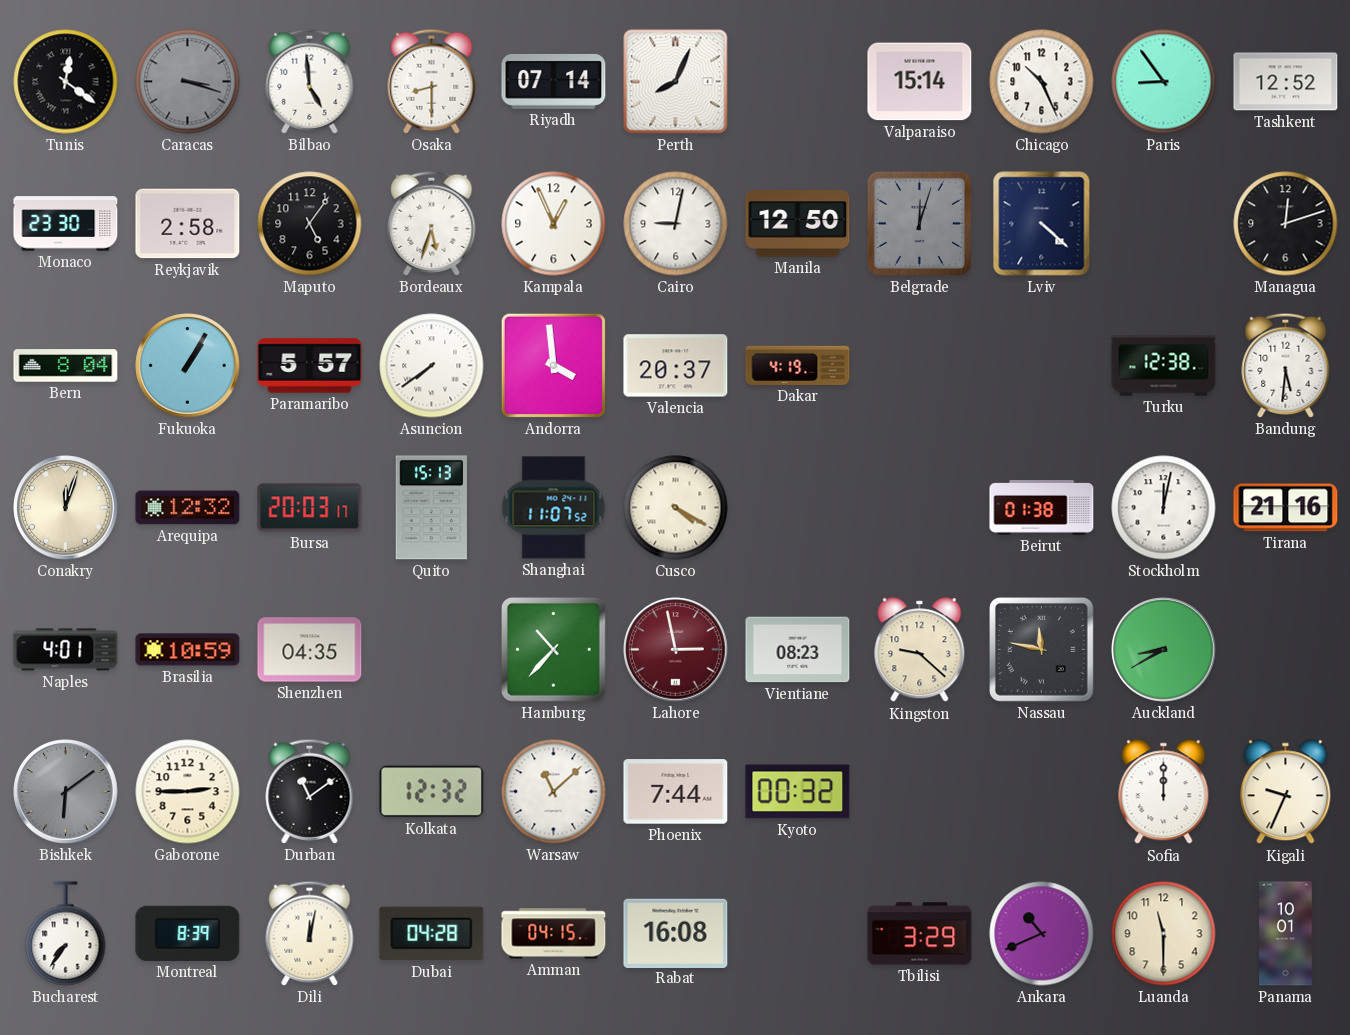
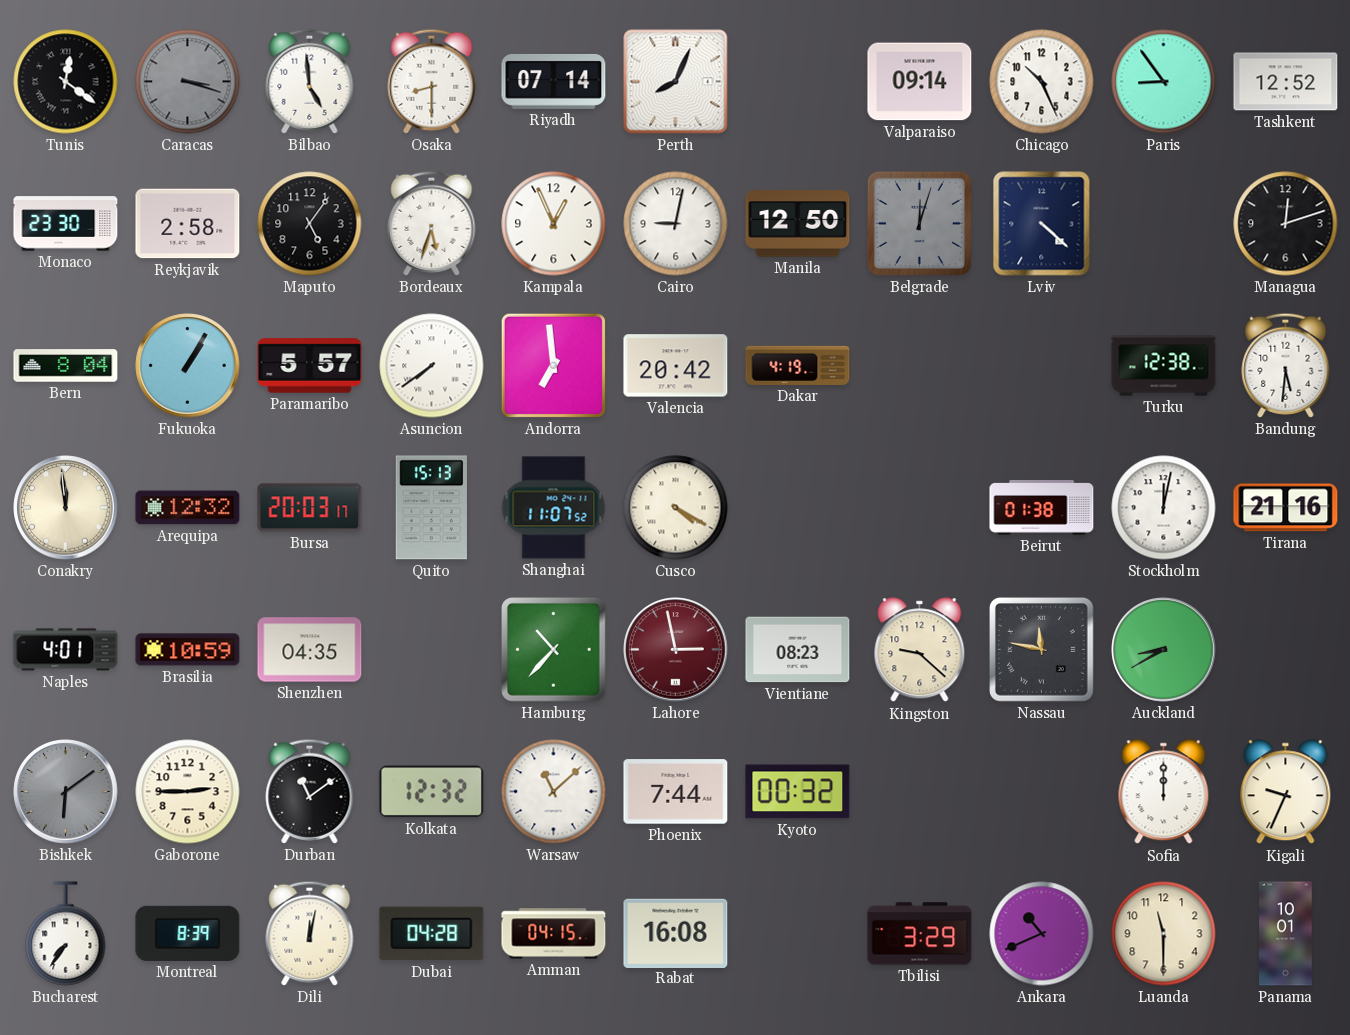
Valparaiso: 15:14 -> 09:14
Andorra: 3:59 -> 6:59
Valencia: 20:37 -> 20:42
Conakry: 12:03 -> 11:59
